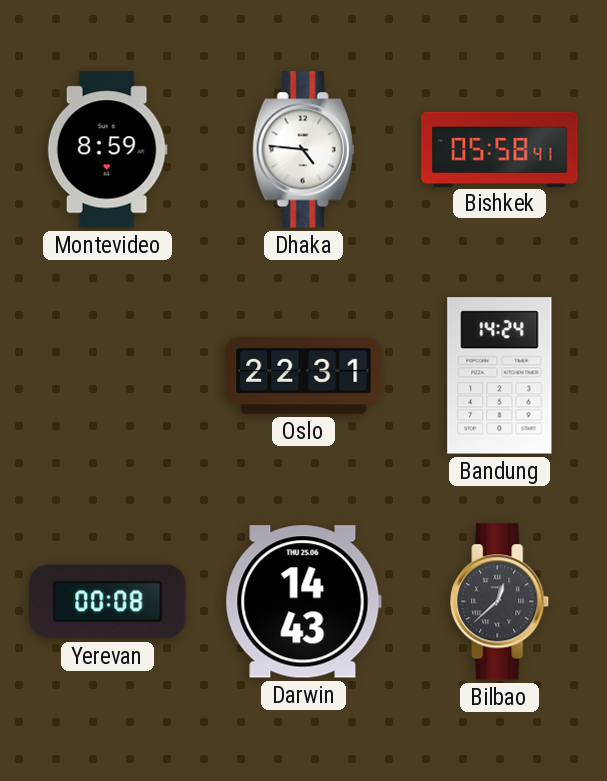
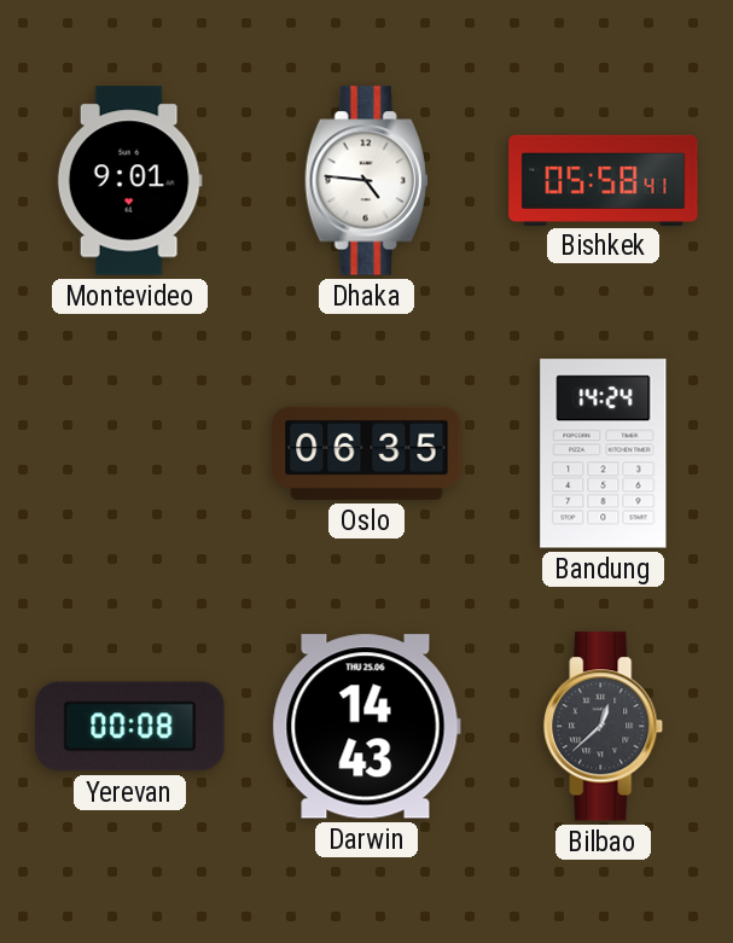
Montevideo: 8:59 -> 9:01
Oslo: 22:31 -> 06:35
